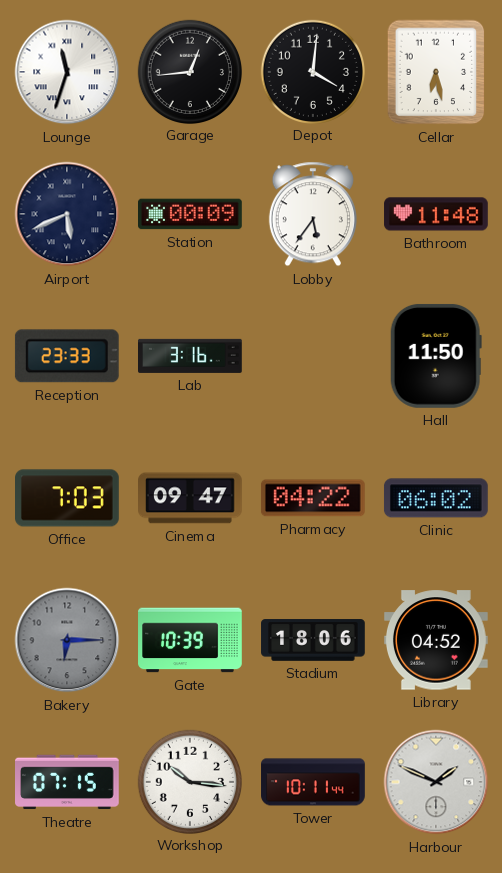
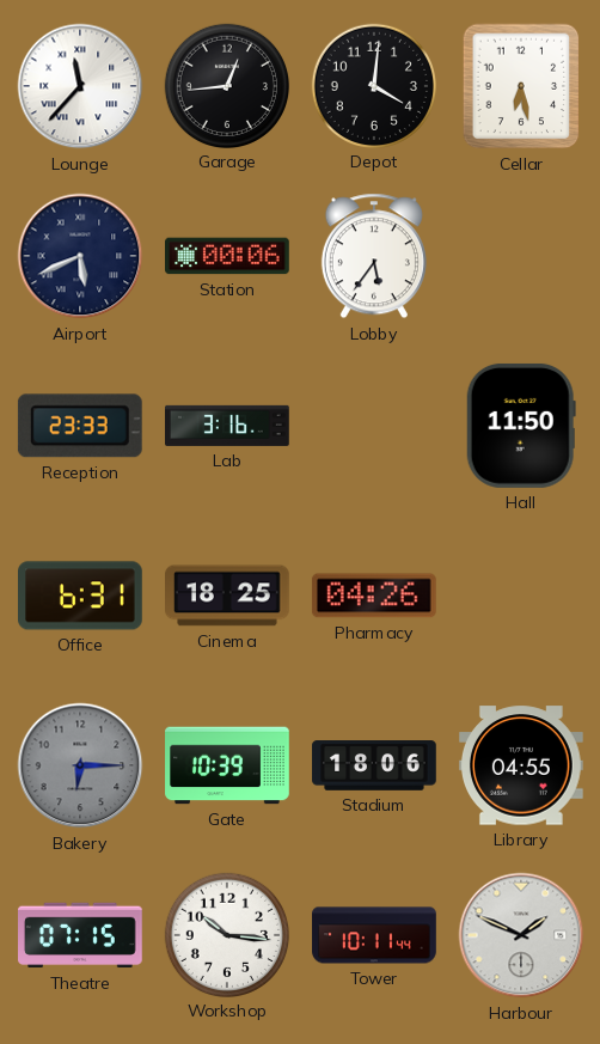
Lounge: 11:33 -> 11:37
Station: 00:09 -> 00:06
Bathroom: 11:48 -> none
Office: 7:03 -> 6:31
Cinema: 09:47 -> 18:25
Pharmacy: 04:22 -> 04:26
Clinic: 06:02 -> none
Library: 04:52 -> 04:55
